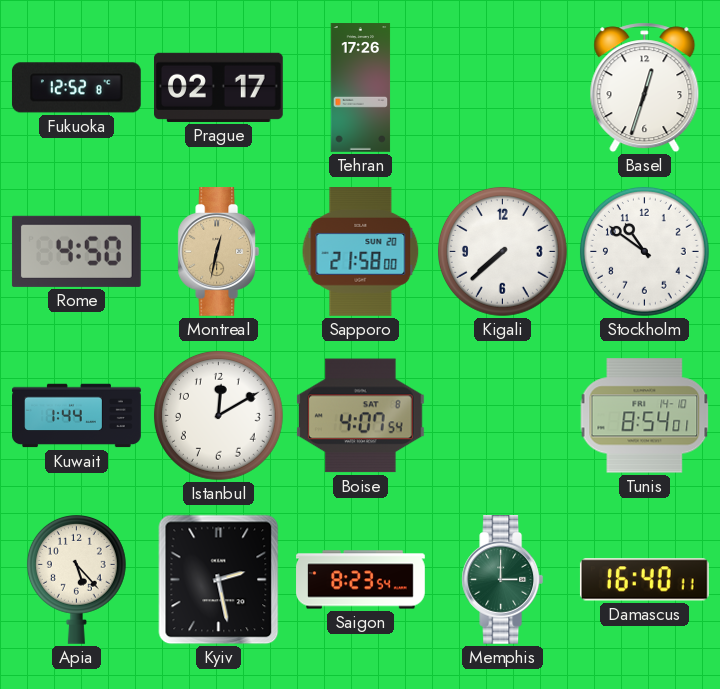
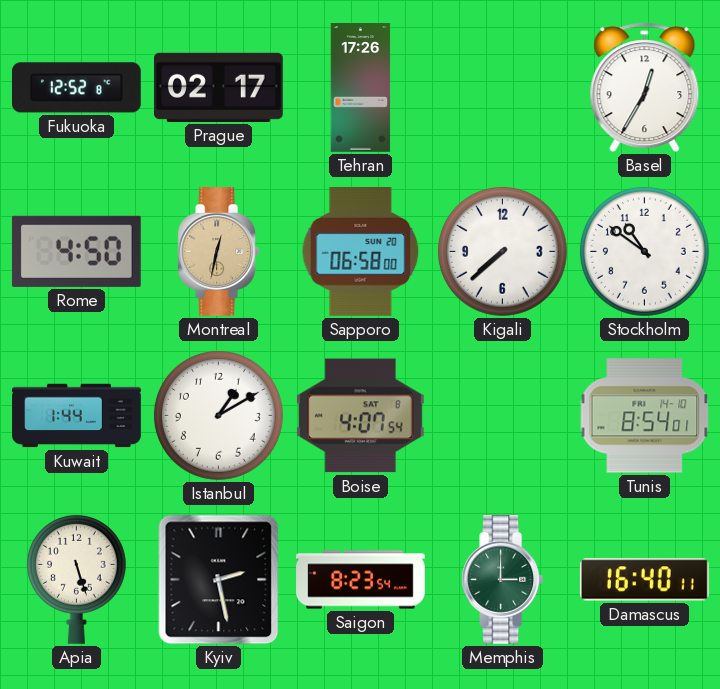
Basel: 12:33 -> 12:35
Sapporo: 21:58 -> 06:58
Istanbul: 12:10 -> 1:10
Apia: 5:23 -> 5:27
